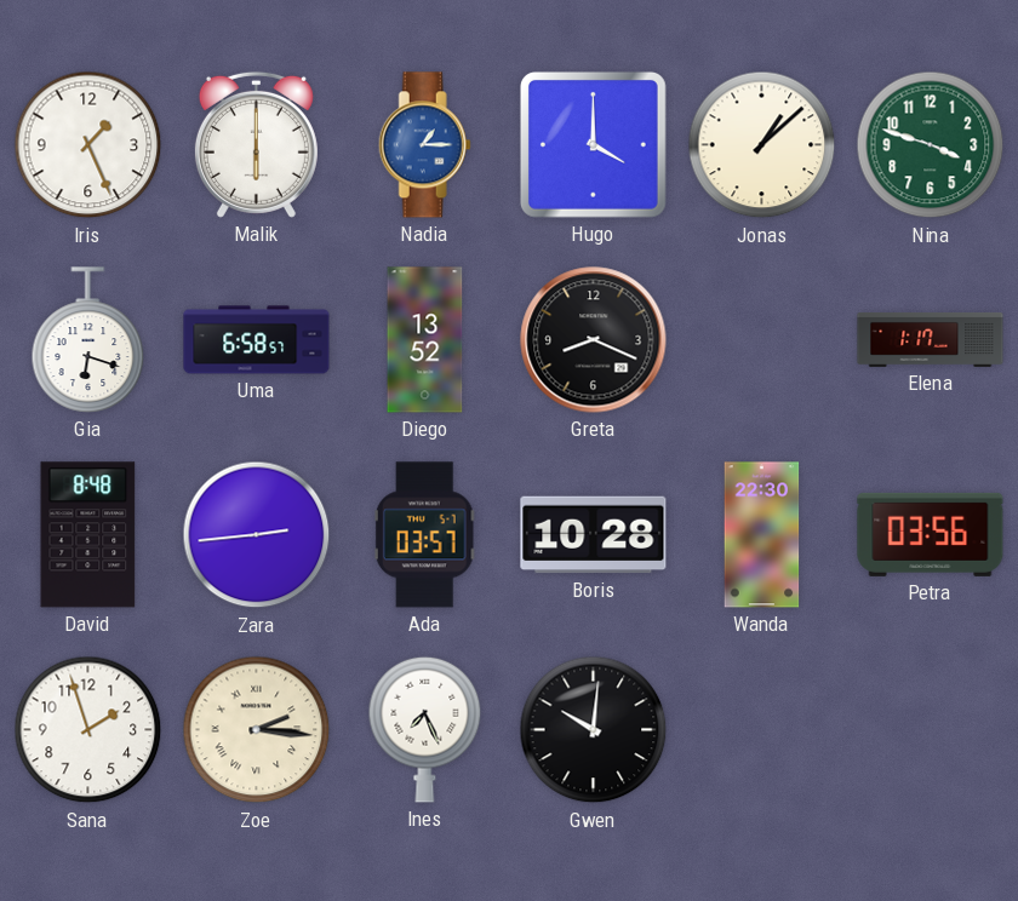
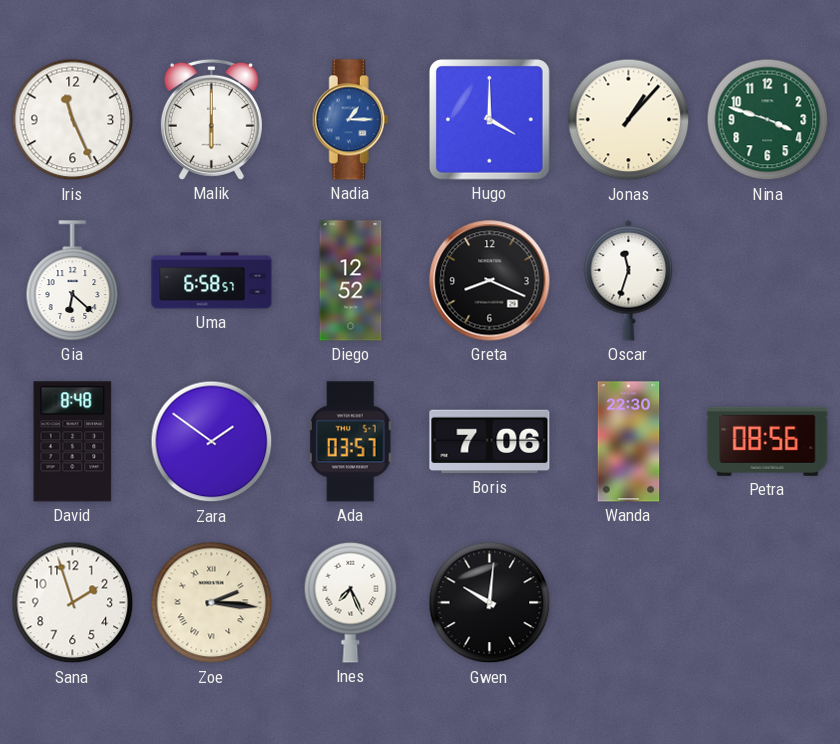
Iris: 1:26 -> 11:26
Jonas: 1:08 -> 1:07
Gia: 6:18 -> 6:22
Diego: 13:52 -> 12:52
Oscar: none -> 11:33
Elena: 1:17 -> none
Zara: 2:44 -> 1:51
Boris: 10:28 -> 7:06
Petra: 03:56 -> 08:56
